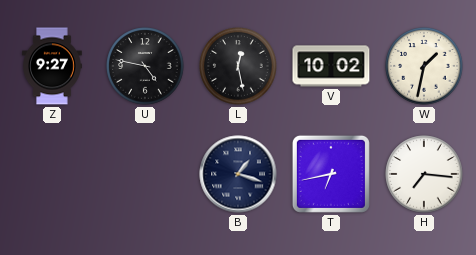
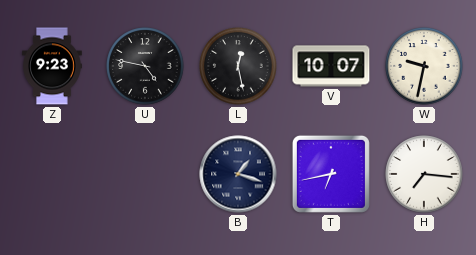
Z: 9:27 -> 9:23
V: 10:02 -> 10:07
W: 1:32 -> 9:32
